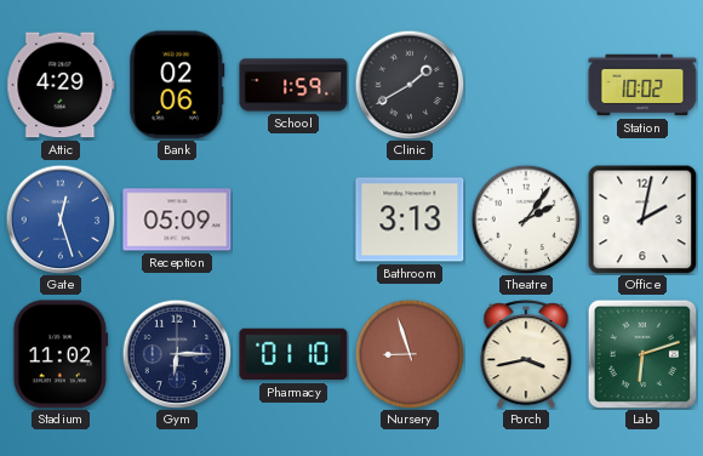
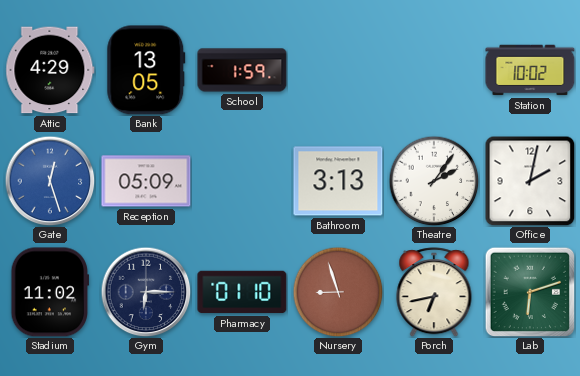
Bank: 02:06 -> 13:05
Clinic: 1:40 -> none
Porch: 3:43 -> 6:43
